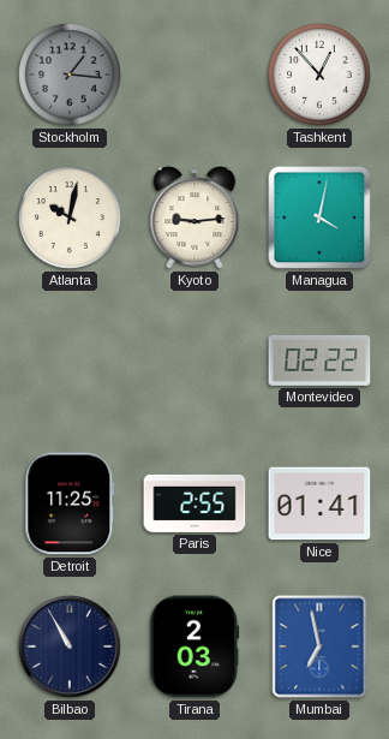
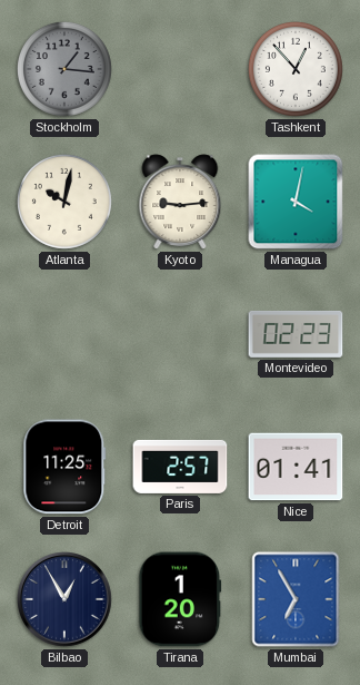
Montevideo: 02:22 -> 02:23
Paris: 2:55 -> 2:57
Bilbao: 10:55 -> 12:55
Tirana: 2:03 -> 1:20
Mumbai: 6:58 -> 6:55
